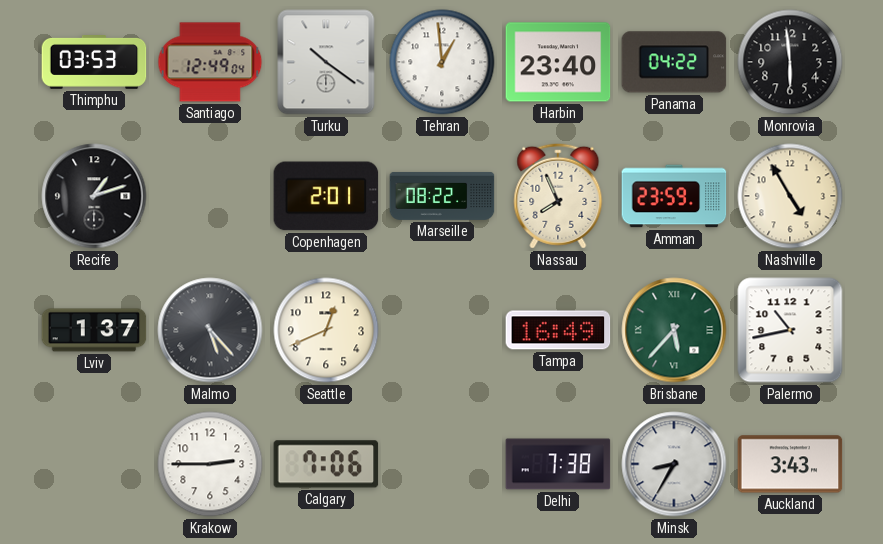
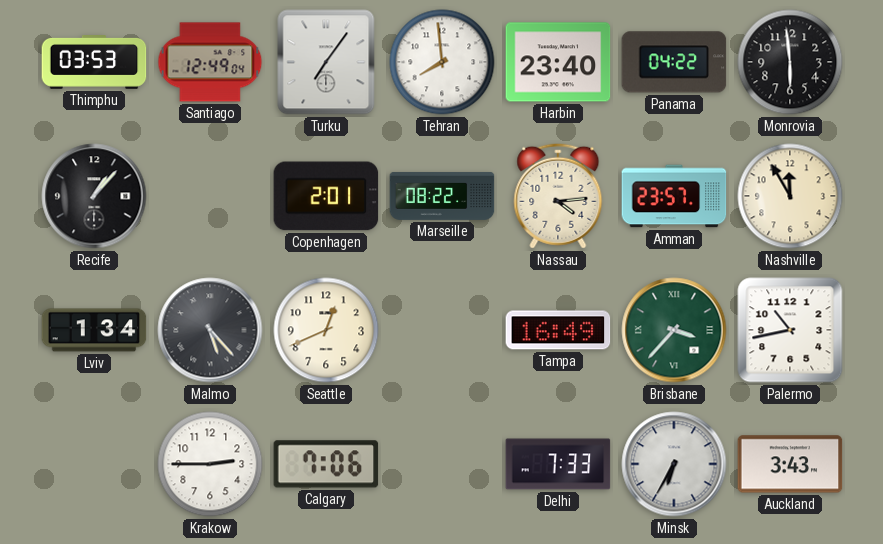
Turku: 10:21 -> 7:06
Tehran: 12:59 -> 7:59
Recife: 1:12 -> 1:07
Nassau: 7:56 -> 4:14
Amman: 23:59 -> 23:57
Nashville: 4:55 -> 11:55
Lviv: 1:37 -> 1:34
Brisbane: 5:37 -> 3:37
Delhi: 7:38 -> 7:33
Minsk: 8:35 -> 6:35
